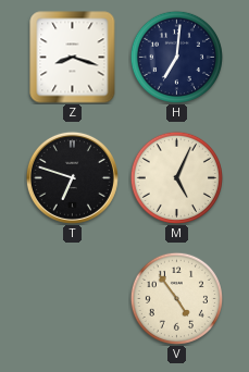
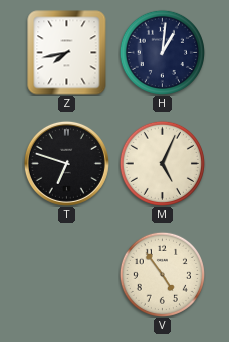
Z: 8:18 -> 7:43
H: 7:01 -> 1:01
